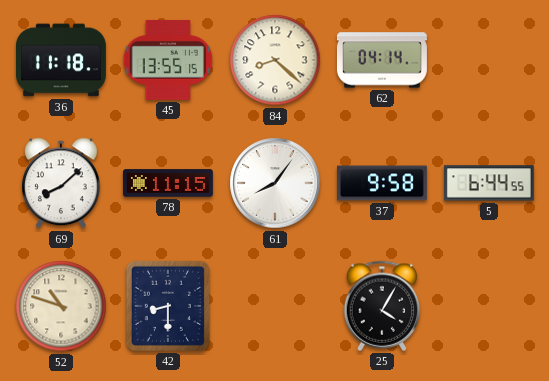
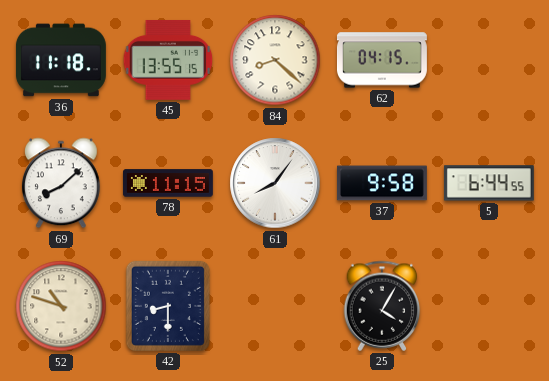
62: 04:14 -> 04:15
